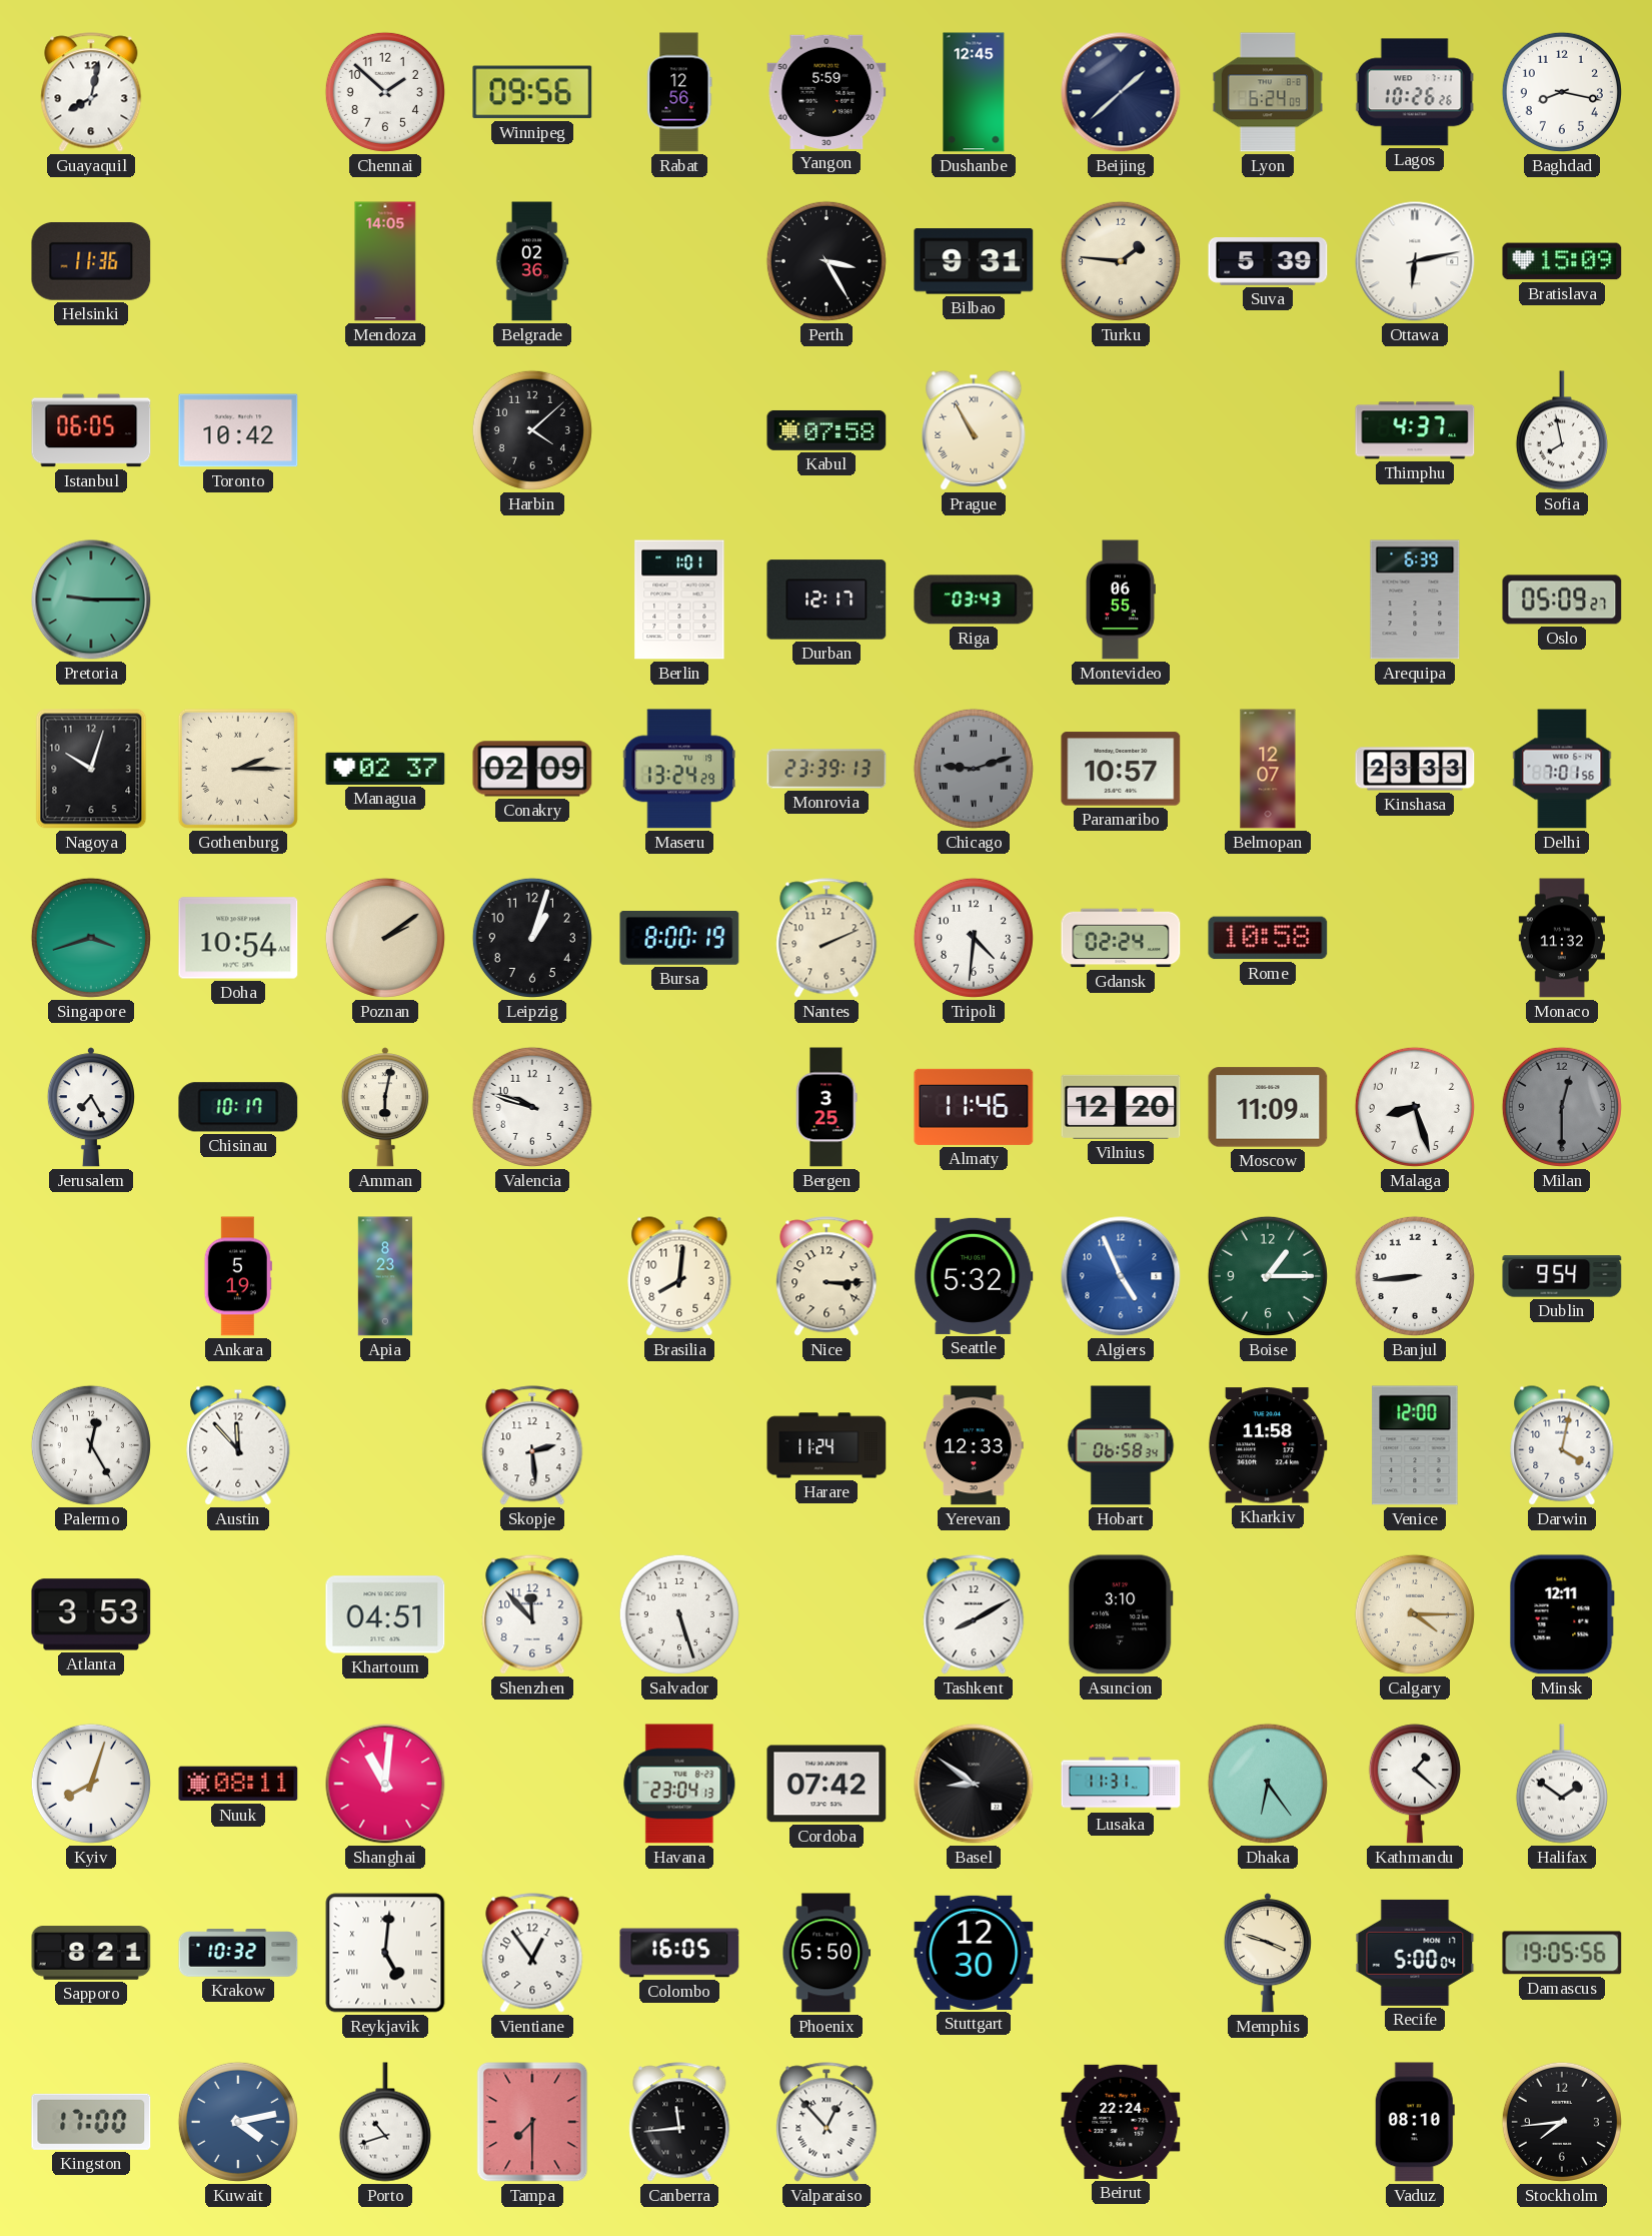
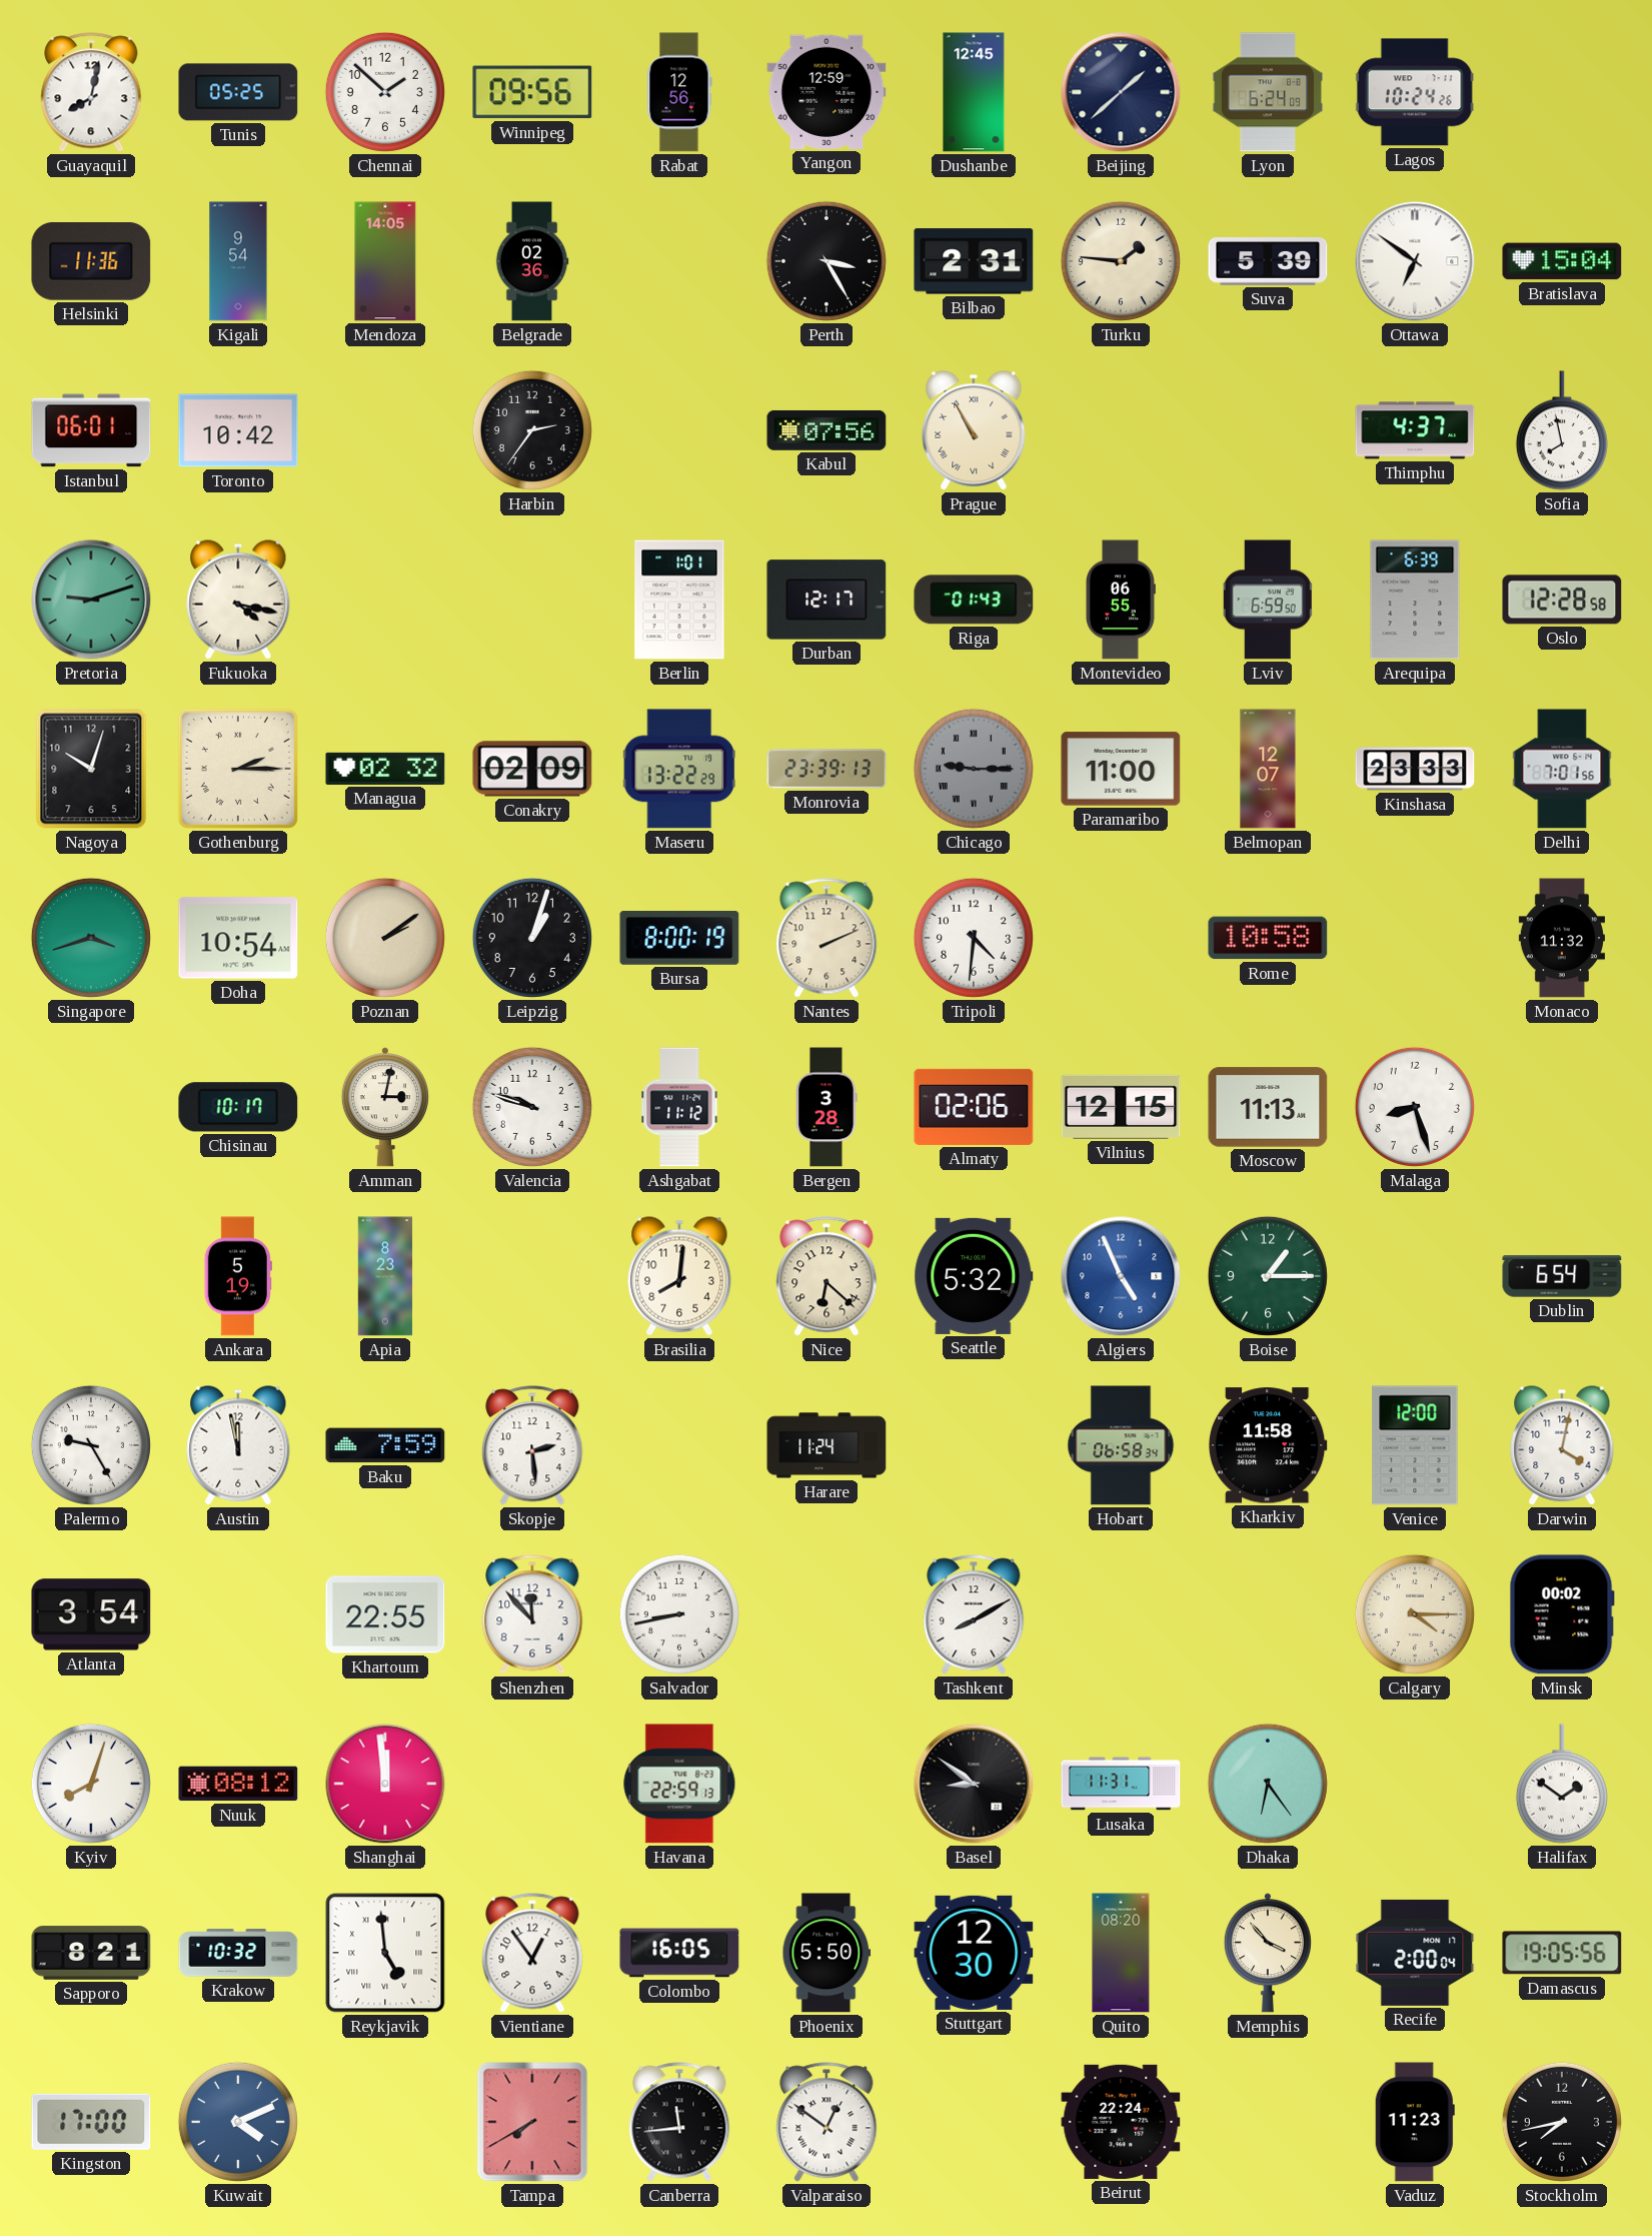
Tunis: none -> 05:25
Yangon: 5:59 -> 12:59
Lagos: 10:26 -> 10:24
Baghdad: 8:17 -> none
Kigali: none -> 9:54
Bilbao: 9:31 -> 2:31
Ottawa: 6:13 -> 6:51
Bratislava: 15:09 -> 15:04
Istanbul: 06:05 -> 06:01
Harbin: 4:08 -> 2:36
Kabul: 07:58 -> 07:56
Pretoria: 9:15 -> 9:12
Fukuoka: none -> 4:17
Riga: 03:43 -> 01:43
Lviv: none -> 6:59
Oslo: 05:09 -> 12:28
Managua: 02:37 -> 02:32
Maseru: 13:24 -> 13:22
Chicago: 9:12 -> 9:15
Paramaribo: 10:57 -> 11:00
Gdansk: 02:24 -> none
Jerusalem: 7:25 -> none
Amman: 6:02 -> 3:02
Ashgabat: none -> 11:12
Bergen: 3:25 -> 3:28
Almaty: 11:46 -> 02:06
Vilnius: 12:20 -> 12:15
Moscow: 11:09 -> 11:13
Milan: 12:30 -> none
Nice: 3:15 -> 6:22
Banjul: 8:44 -> none
Dublin: 9:54 -> 6:54
Palermo: 12:25 -> 9:25
Austin: 11:53 -> 11:58
Baku: none -> 7:59
Yerevan: 12:33 -> none
Atlanta: 3:53 -> 3:54
Khartoum: 04:51 -> 22:55
Salvador: 5:27 -> 8:43
Asuncion: 3:10 -> none
Minsk: 12:11 -> 00:02
Nuuk: 08:11 -> 08:12
Shanghai: 11:01 -> 11:59
Havana: 23:04 -> 22:59
Cordoba: 07:42 -> none
Kathmandu: 1:22 -> none
Reykjavik: 5:01 -> 4:59
Quito: none -> 08:20
Memphis: 3:48 -> 3:53
Recife: 5:00 -> 2:00
Kuwait: 4:13 -> 4:11
Porto: 10:42 -> none
Tampa: 7:30 -> 7:40
Valparaiso: 12:53 -> 12:51
Vaduz: 08:10 -> 11:23
Stockholm: 7:44 -> 7:43
